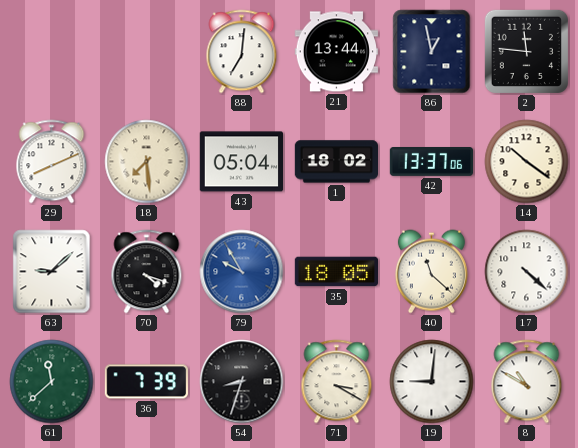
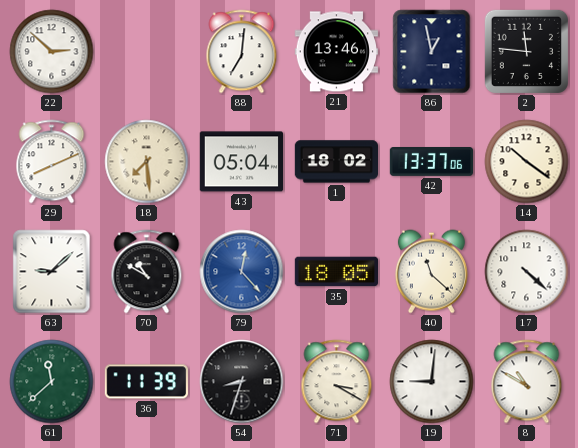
22: none -> 2:52
21: 13:44 -> 13:46
70: 4:18 -> 10:50
79: 9:55 -> 12:23
36: 7:39 -> 11:39
